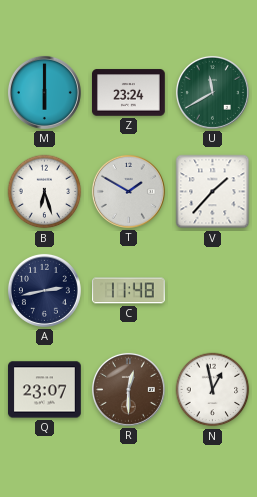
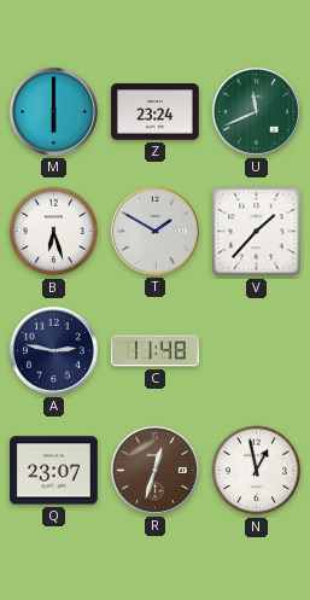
U: 11:40 -> 11:41
A: 2:43 -> 2:47
R: 12:30 -> 12:33
